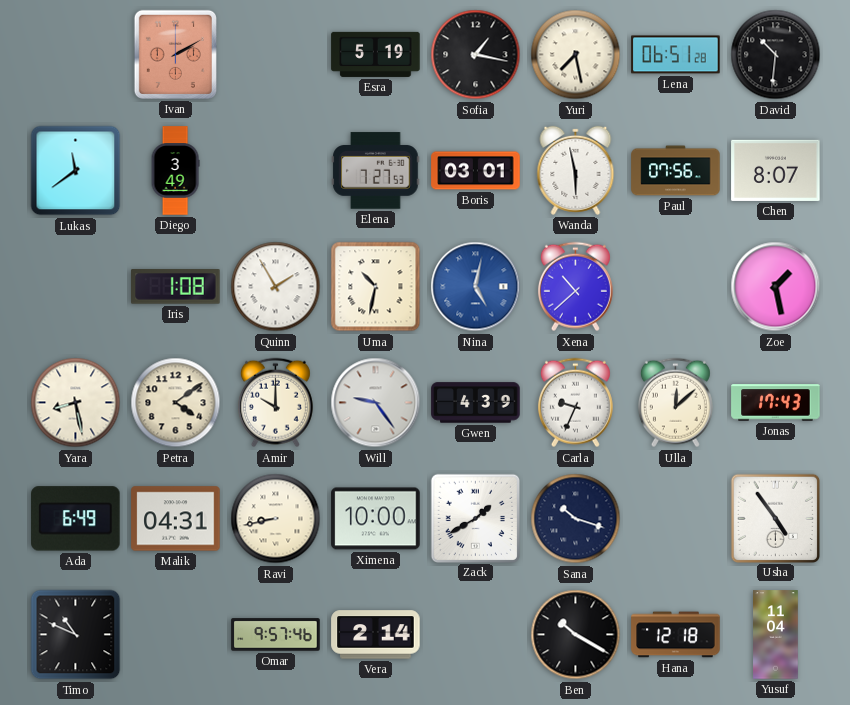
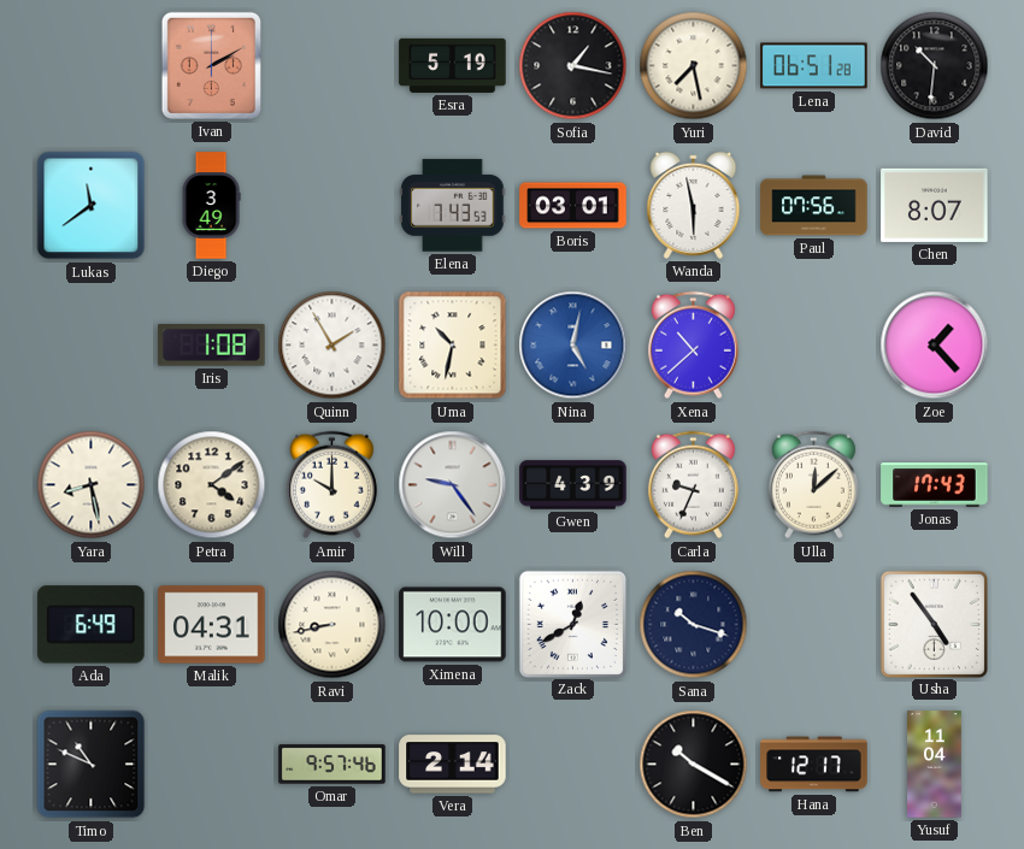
Elena: 7:27 -> 7:43
Zoe: 1:28 -> 1:23
Zack: 1:40 -> 12:40
Hana: 12:18 -> 12:17
